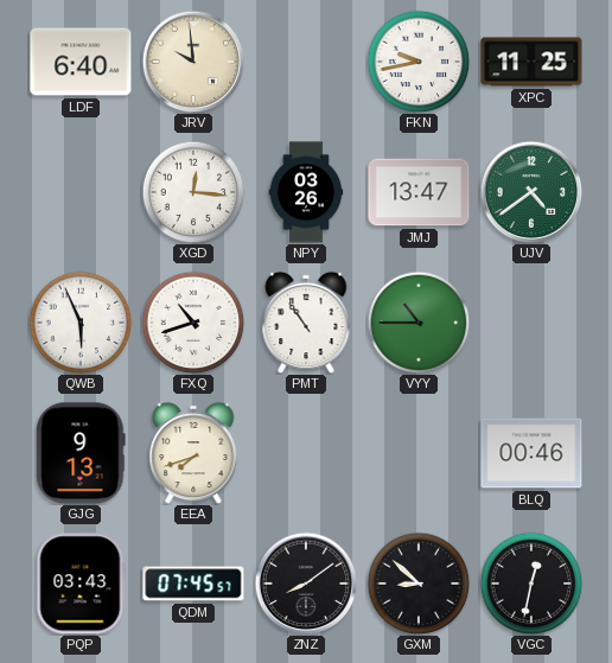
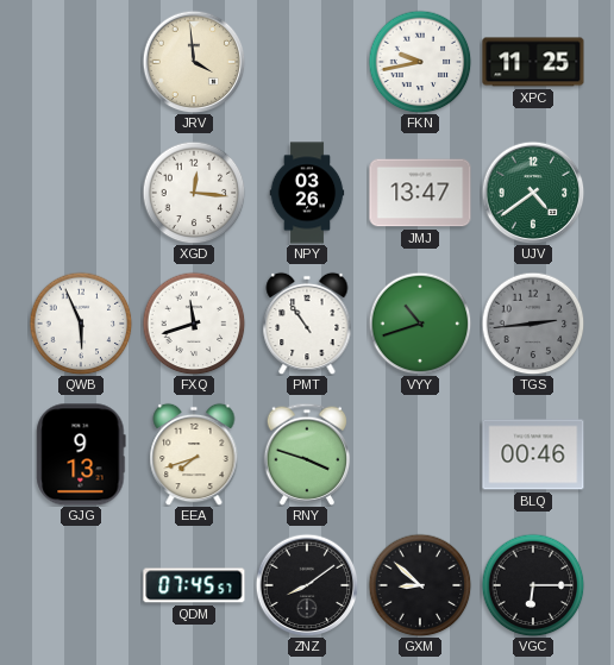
LDF: 6:40 -> none
JRV: 9:59 -> 3:59
FXQ: 10:42 -> 11:42
VYY: 10:45 -> 10:42
TGS: none -> 2:44
RNY: none -> 3:48
PQP: 03:43 -> none
VGC: 12:32 -> 6:15
